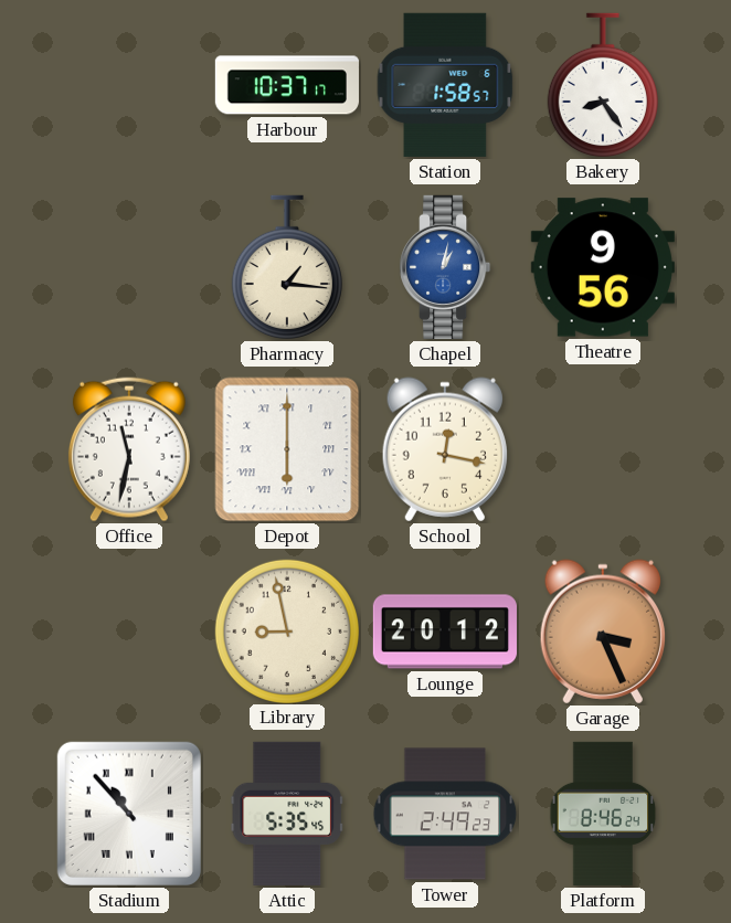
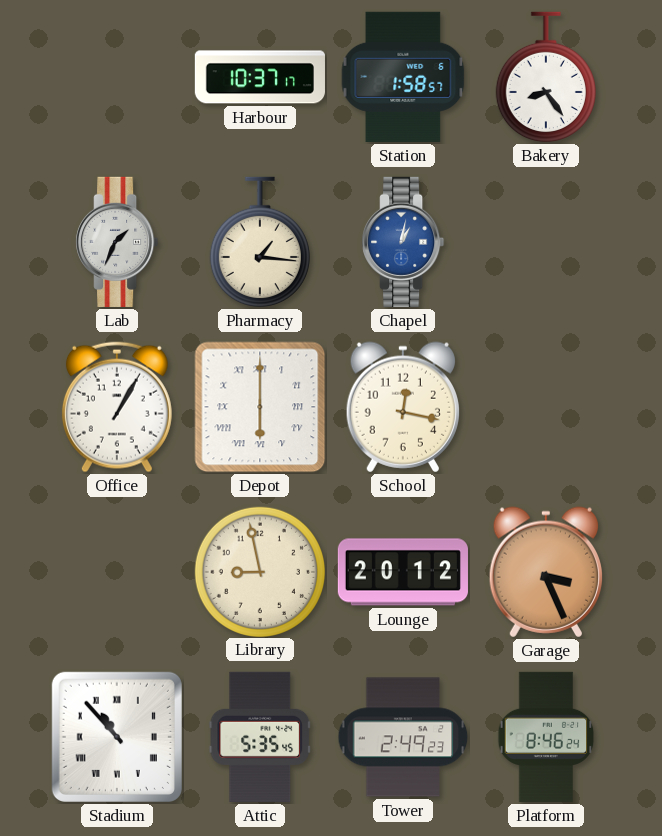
Lab: none -> 1:34
Theatre: 9:56 -> none
Office: 11:32 -> 1:05
